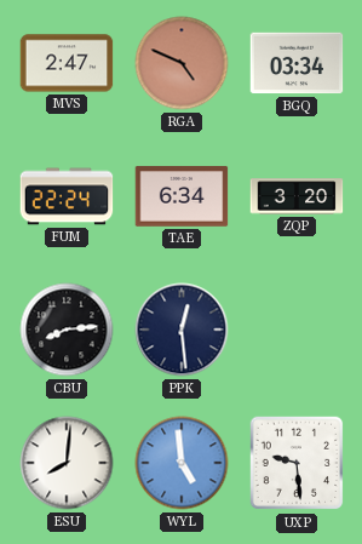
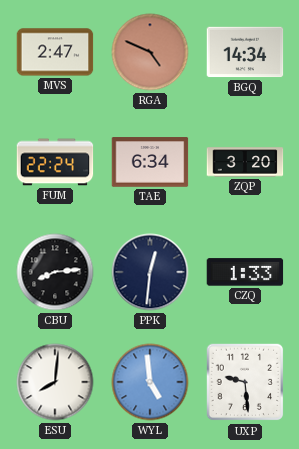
BGQ: 03:34 -> 14:34
PPK: 12:29 -> 12:31
CZQ: none -> 1:33
